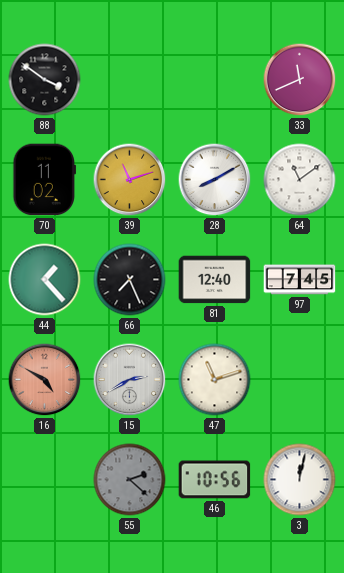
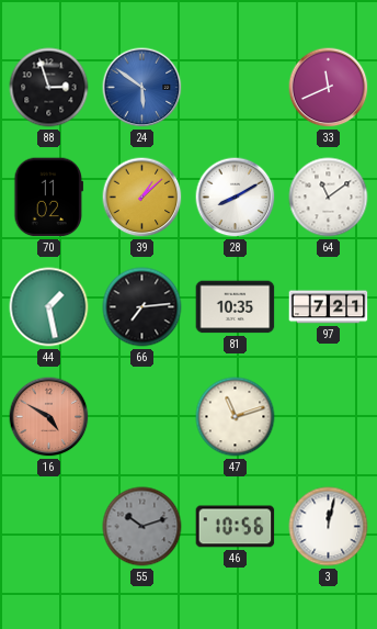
88: 3:51 -> 2:57
24: none -> 5:51
39: 11:12 -> 1:08
44: 1:23 -> 1:28
66: 7:26 -> 7:14
81: 12:40 -> 10:35
97: 7:45 -> 7:21
15: 2:40 -> none
55: 2:22 -> 10:12
